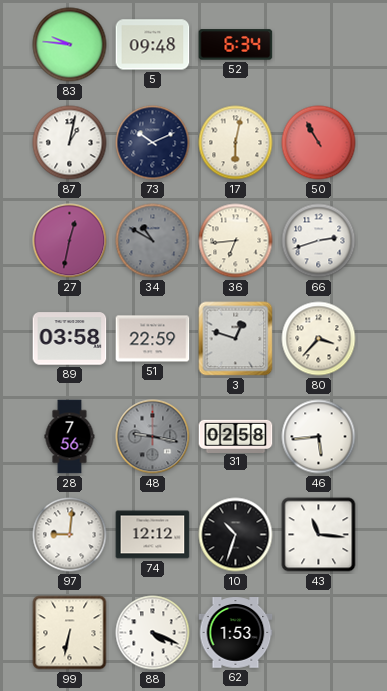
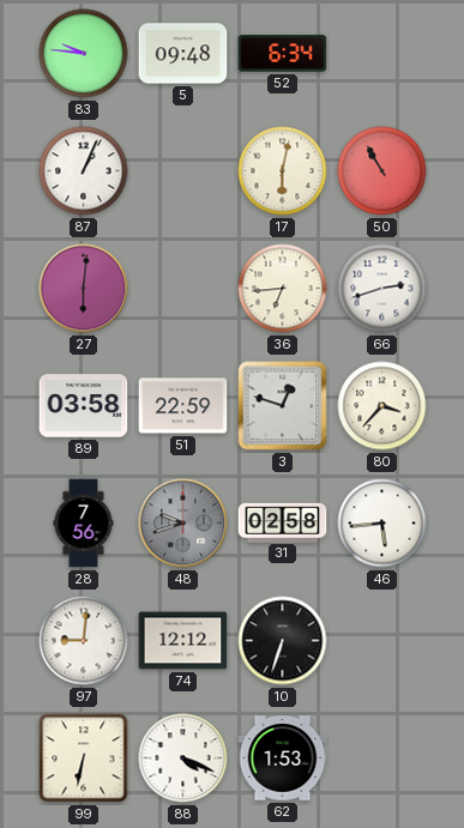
87: 1:02 -> 1:04
73: 10:11 -> none
27: 12:32 -> 6:01
34: 10:50 -> none
48: 9:17 -> 9:42
10: 10:33 -> 6:33
43: 11:16 -> none
